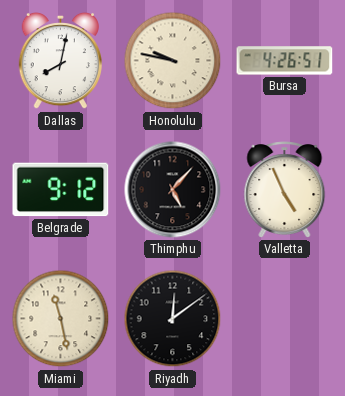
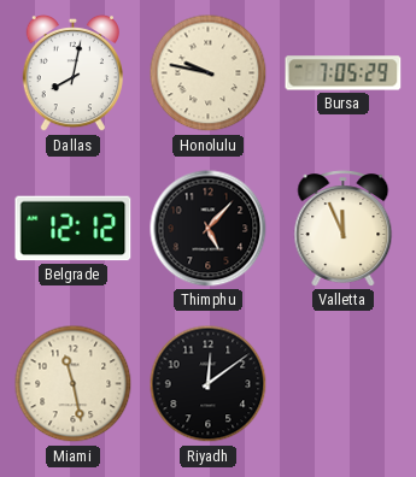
Bursa: 4:26 -> 7:05
Belgrade: 9:12 -> 12:12
Valletta: 4:56 -> 11:56
